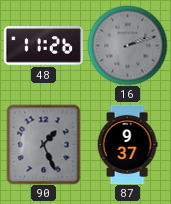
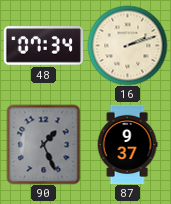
48: 11:26 -> 07:34
16 dial: grey -> cream
